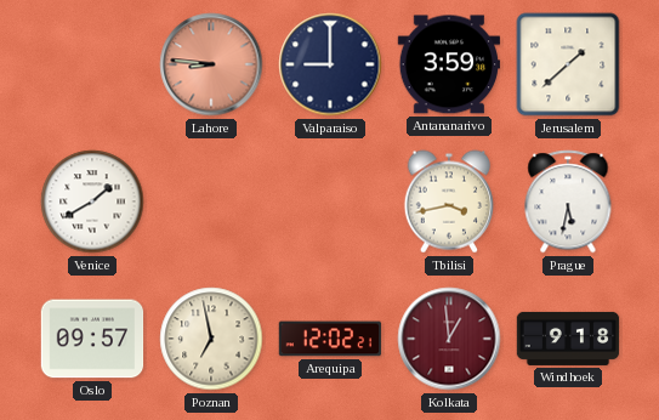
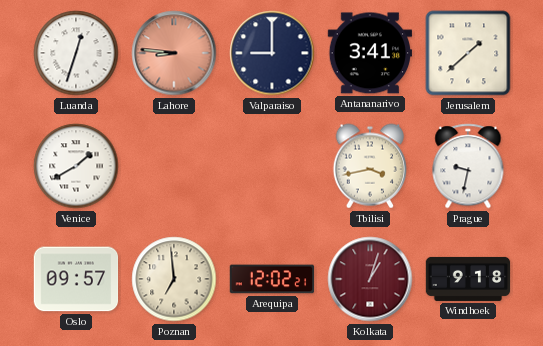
Luanda: none -> 12:33
Antananarivo: 3:59 -> 3:41
Prague: 5:32 -> 9:32
Poznan: 6:58 -> 6:59
Kolkata: 12:59 -> 1:03
